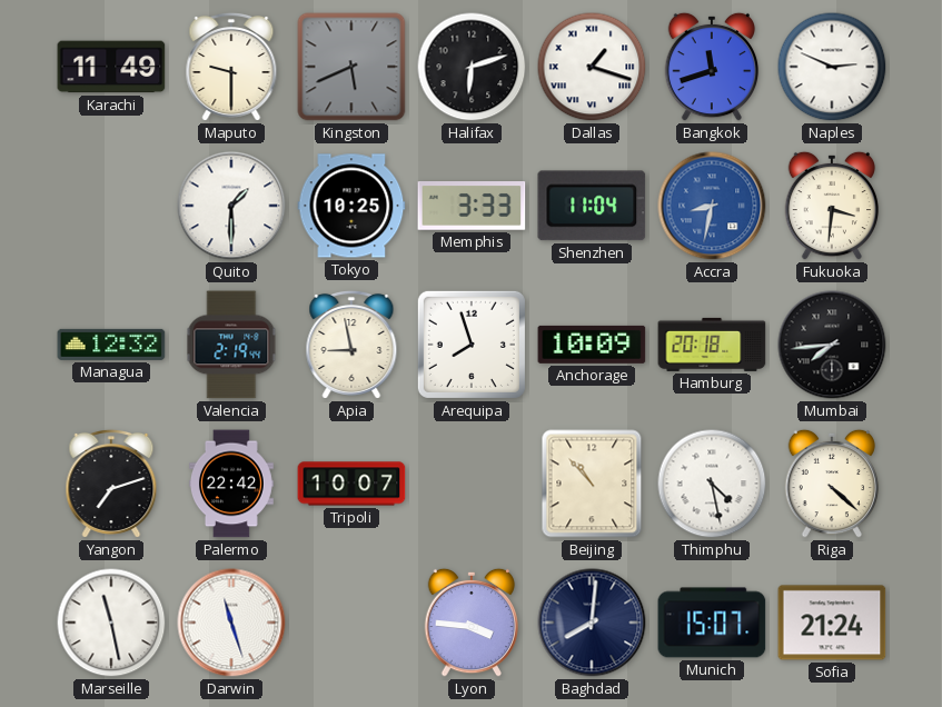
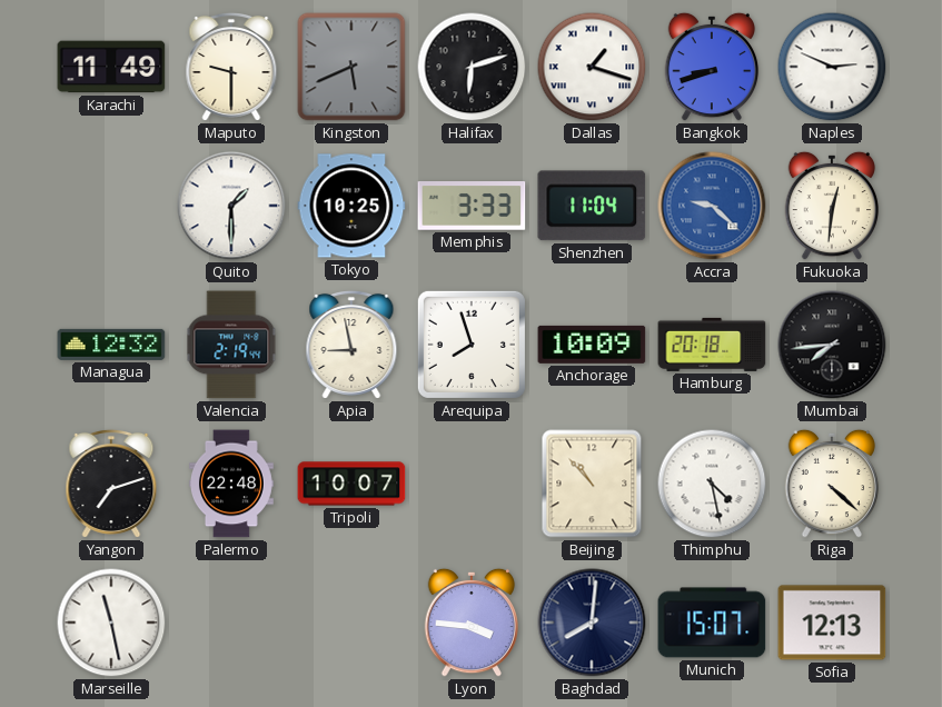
Bangkok: 11:42 -> 8:42
Accra: 8:32 -> 9:22
Fukuoka: 3:31 -> 12:31
Palermo: 22:42 -> 22:48
Darwin: 11:27 -> none
Sofia: 21:24 -> 12:13
